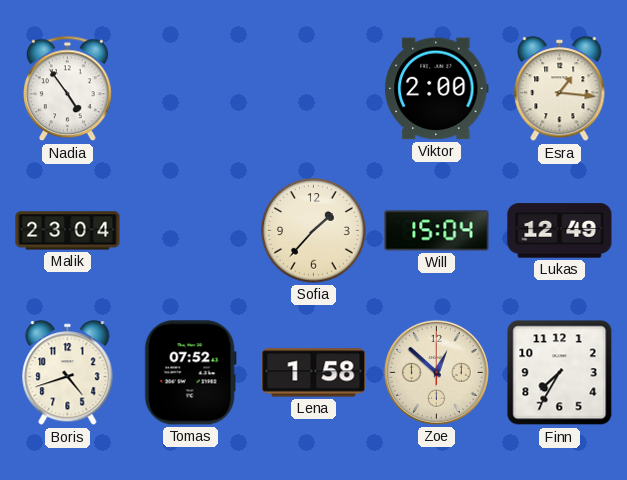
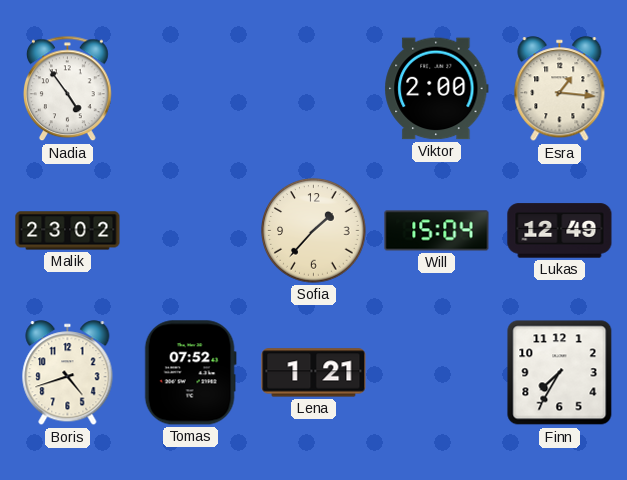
Malik: 23:04 -> 23:02
Lena: 1:58 -> 1:21
Zoe: 12:52 -> none
